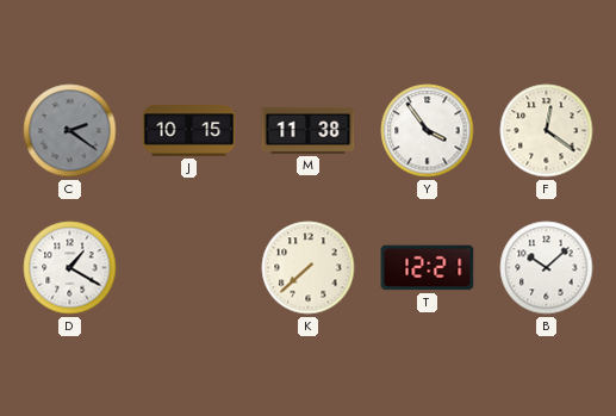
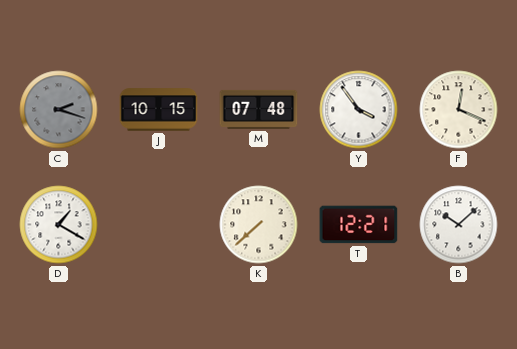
C: 2:21 -> 2:18
M: 11:38 -> 07:48
F: 12:21 -> 12:19
